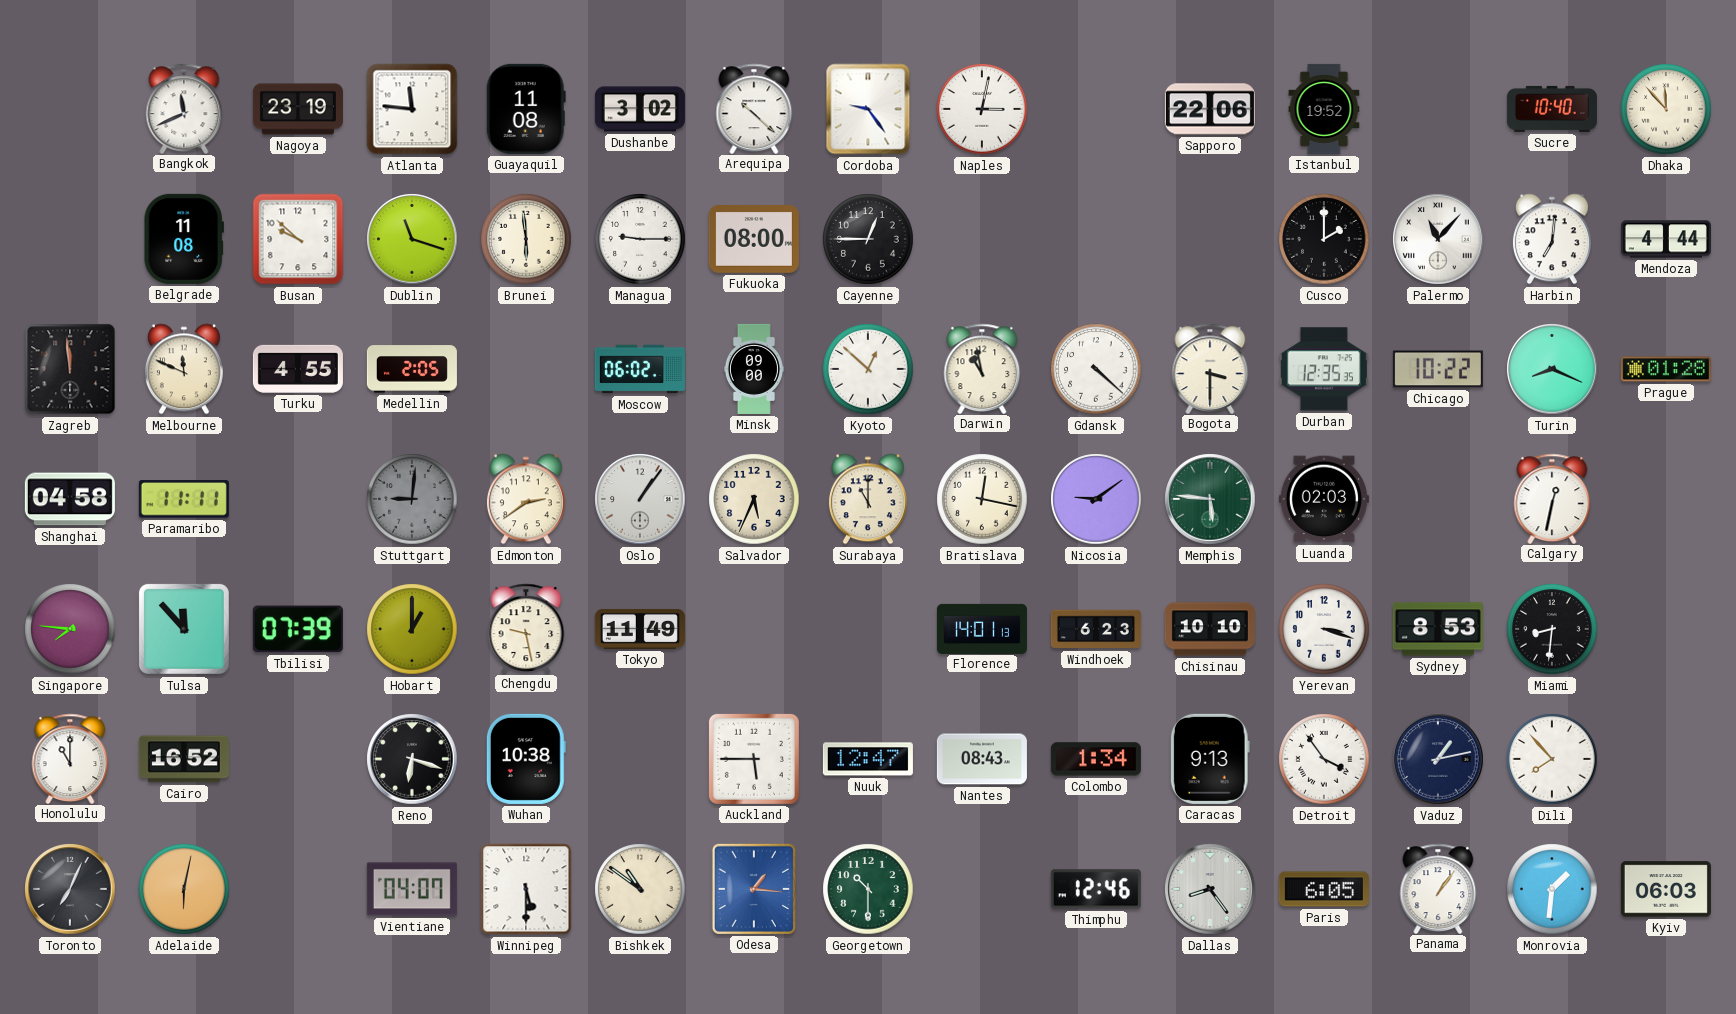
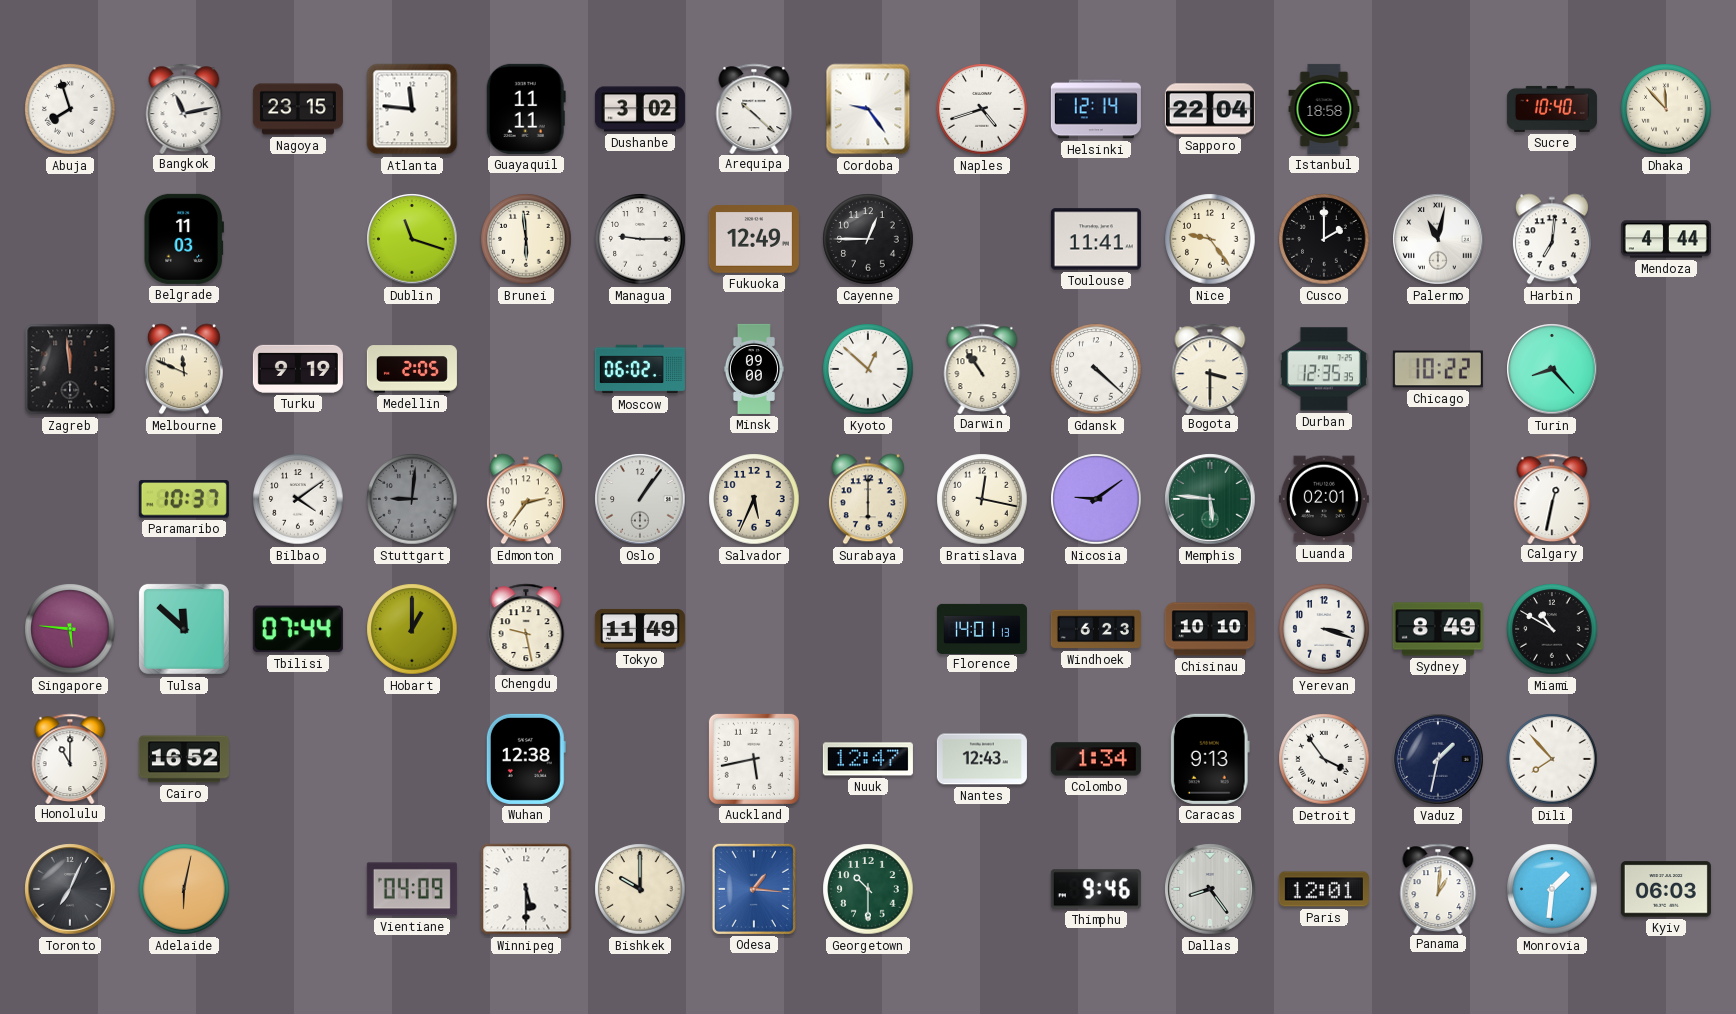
Abuja: none -> 7:57
Bangkok: 11:41 -> 11:13
Nagoya: 23:19 -> 23:15
Guayaquil: 11:08 -> 11:11
Naples: 3:02 -> 4:42
Helsinki: none -> 12:14
Sapporo: 22:06 -> 22:04
Istanbul: 19:52 -> 18:58
Belgrade: 11:08 -> 11:03
Busan: 9:52 -> none
Fukuoka: 08:00 -> 12:49
Toulouse: none -> 11:41
Nice: none -> 9:24
Palermo: 11:07 -> 11:02
Turku: 4:55 -> 9:19
Darwin: 10:58 -> 10:54
Turin: 8:19 -> 8:23
Prague: 01:28 -> none
Shanghai: 04:58 -> none
Paramaribo: 11:11 -> 10:37
Bilbao: none -> 4:09
Edmonton: 2:39 -> 2:36
Surabaya: 11:00 -> 6:00
Luanda: 02:03 -> 02:01
Singapore: 7:46 -> 5:46
Tulsa: 11:53 -> 11:52
Tbilisi: 07:39 -> 07:44
Sydney: 8:53 -> 8:49
Miami: 8:31 -> 10:50
Reno: 6:18 -> none
Wuhan: 10:38 -> 12:38
Auckland: 5:45 -> 5:43
Nantes: 08:43 -> 12:43
Vaduz: 1:13 -> 1:32
Vientiane: 04:07 -> 04:09
Bishkek: 10:51 -> 10:00
Thimphu: 12:46 -> 9:46
Paris: 6:05 -> 12:01
Panama: 1:06 -> 1:01
